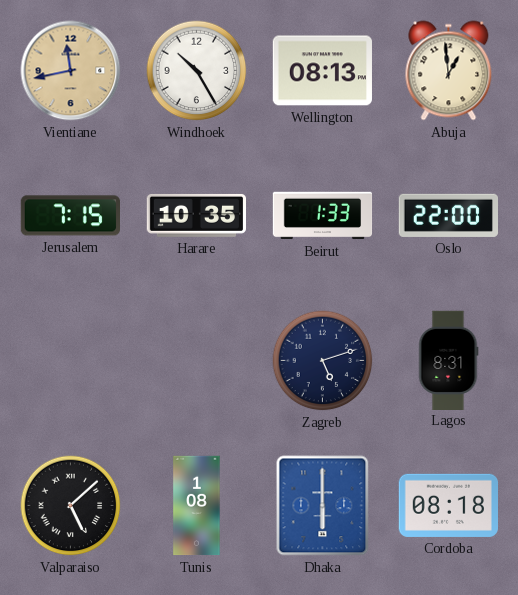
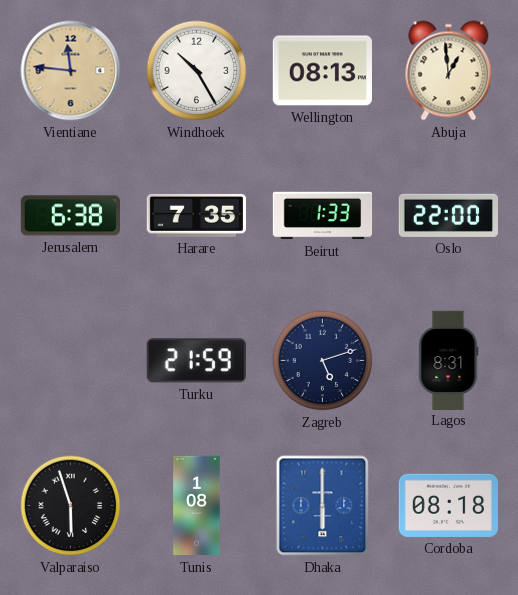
Vientiane: 11:43 -> 11:46
Jerusalem: 7:15 -> 6:38
Harare: 10:35 -> 7:35
Turku: none -> 21:59
Valparaiso: 5:08 -> 5:57
